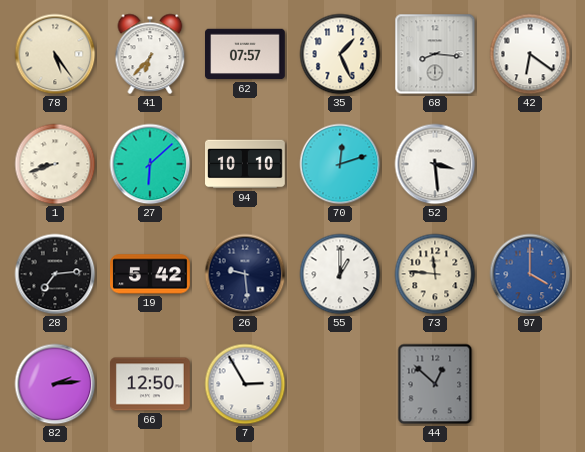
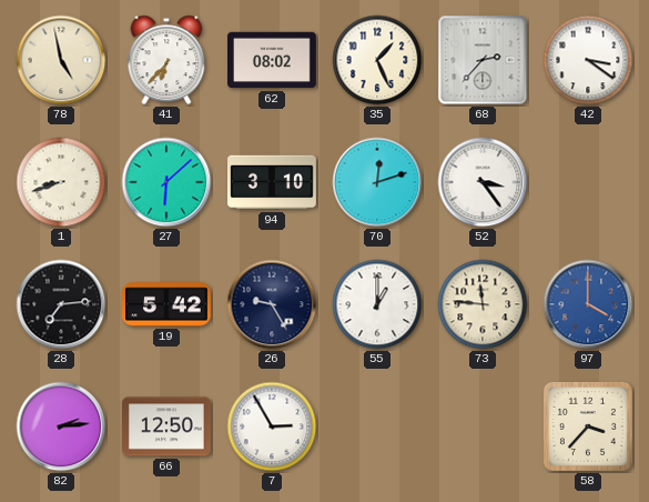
78: 5:24 -> 4:58
62: 07:57 -> 08:02
68: 8:16 -> 2:37
42: 6:21 -> 3:21
94: 10:10 -> 3:10
52: 3:29 -> 3:24
26: 9:29 -> 9:25
44: 12:52 -> none
58: none -> 3:37
